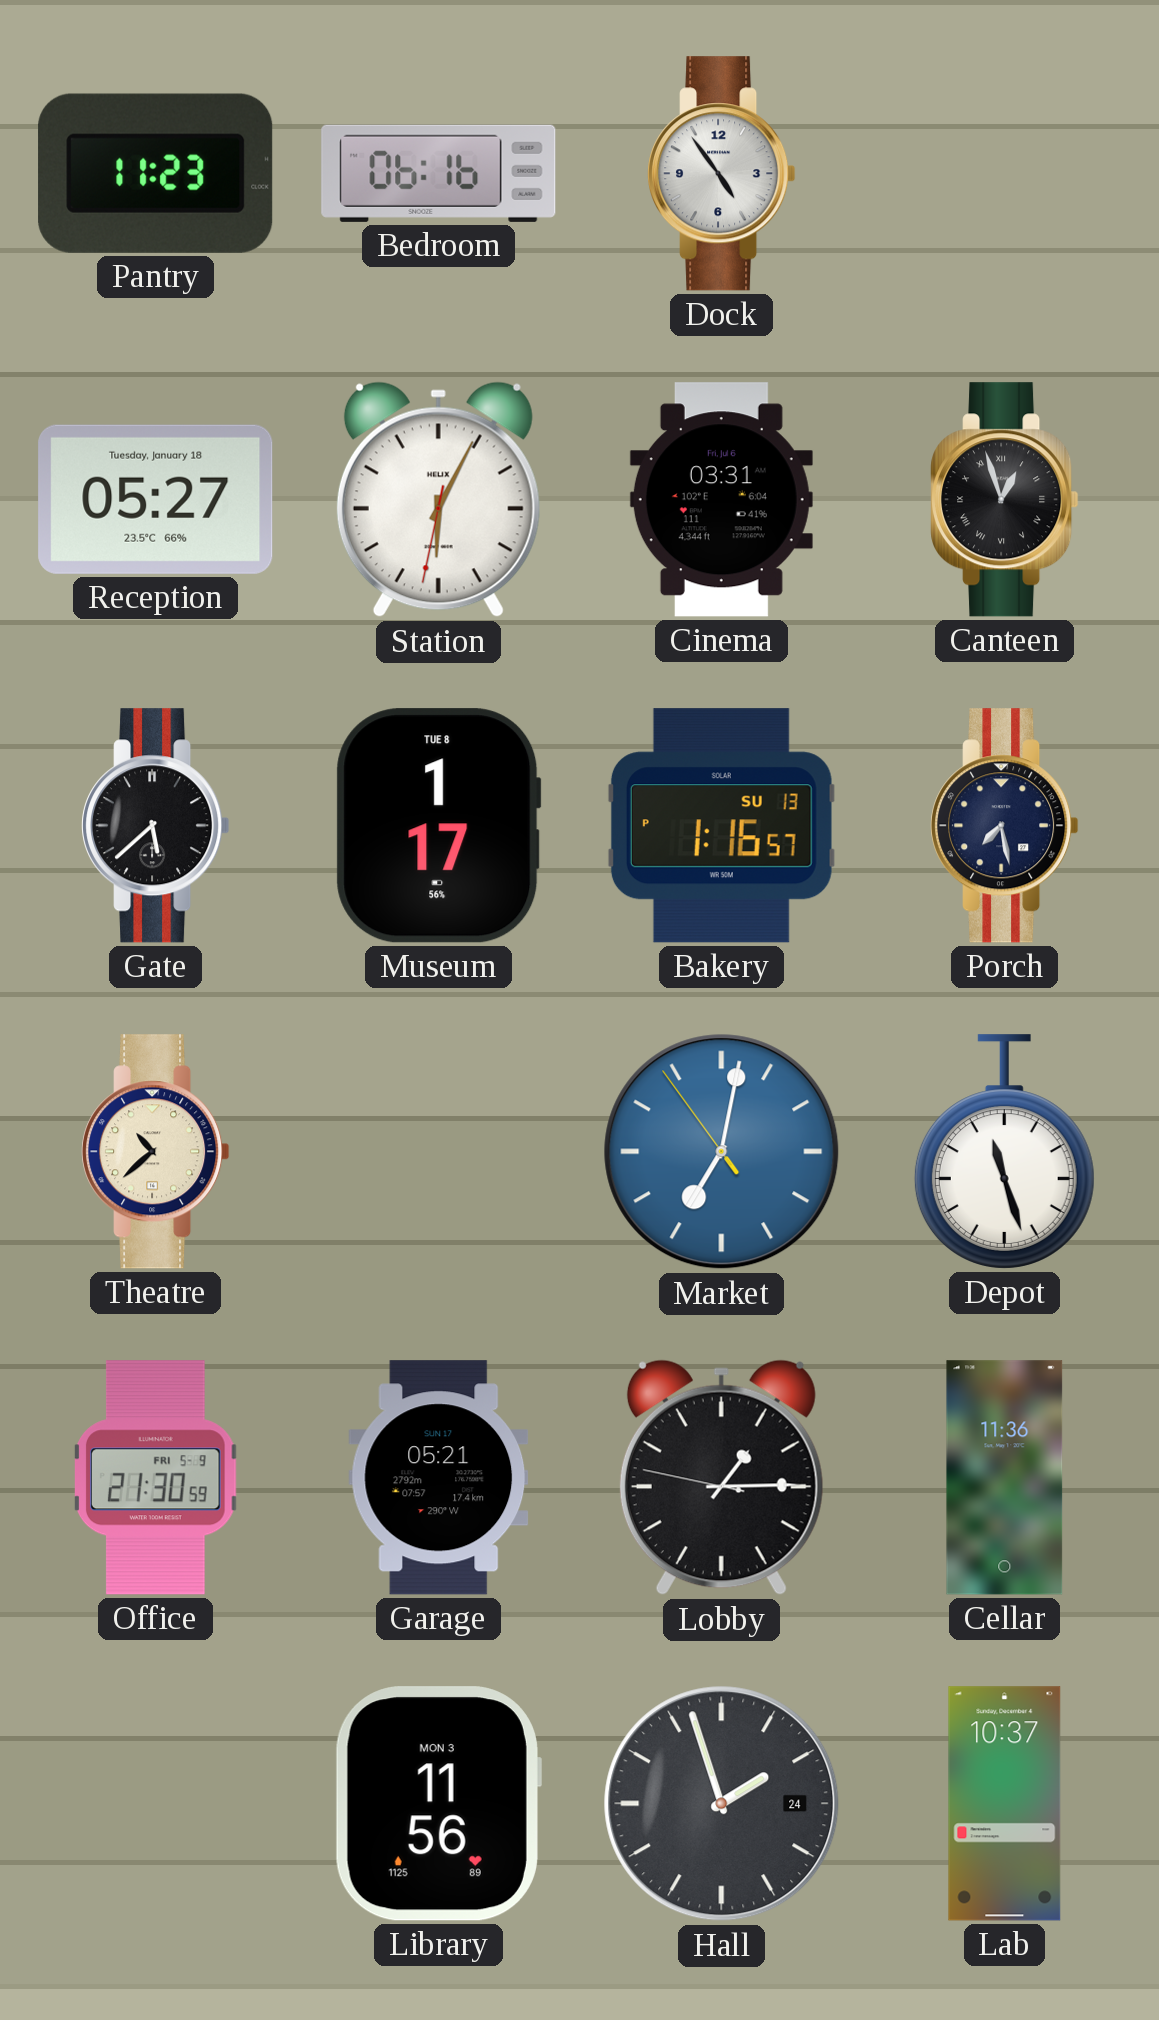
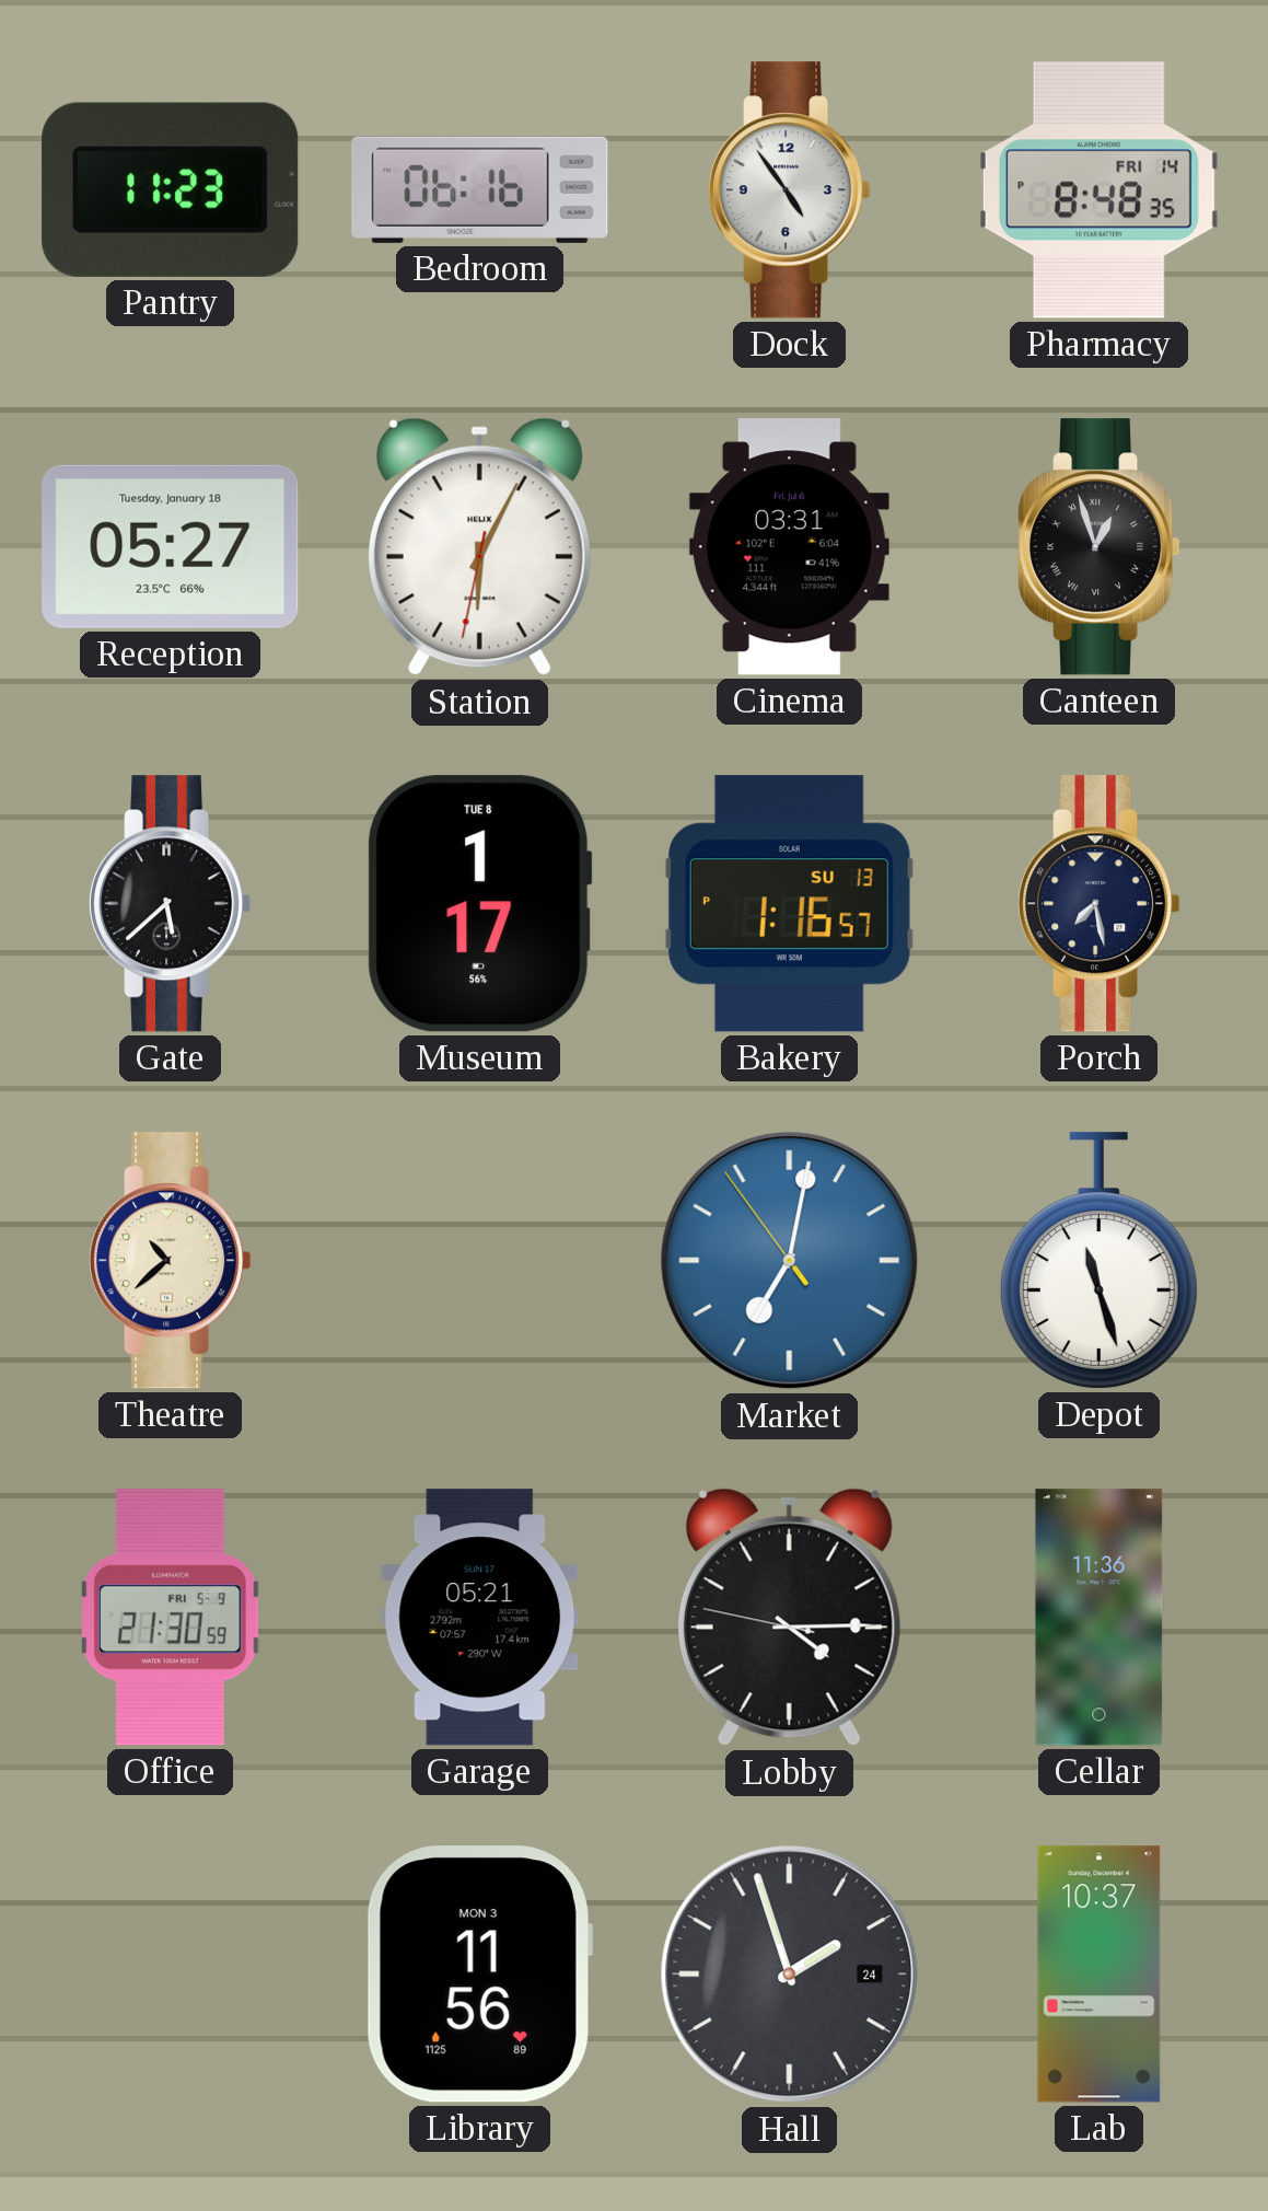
Pharmacy: none -> 8:48
Lobby: 1:14 -> 4:14
